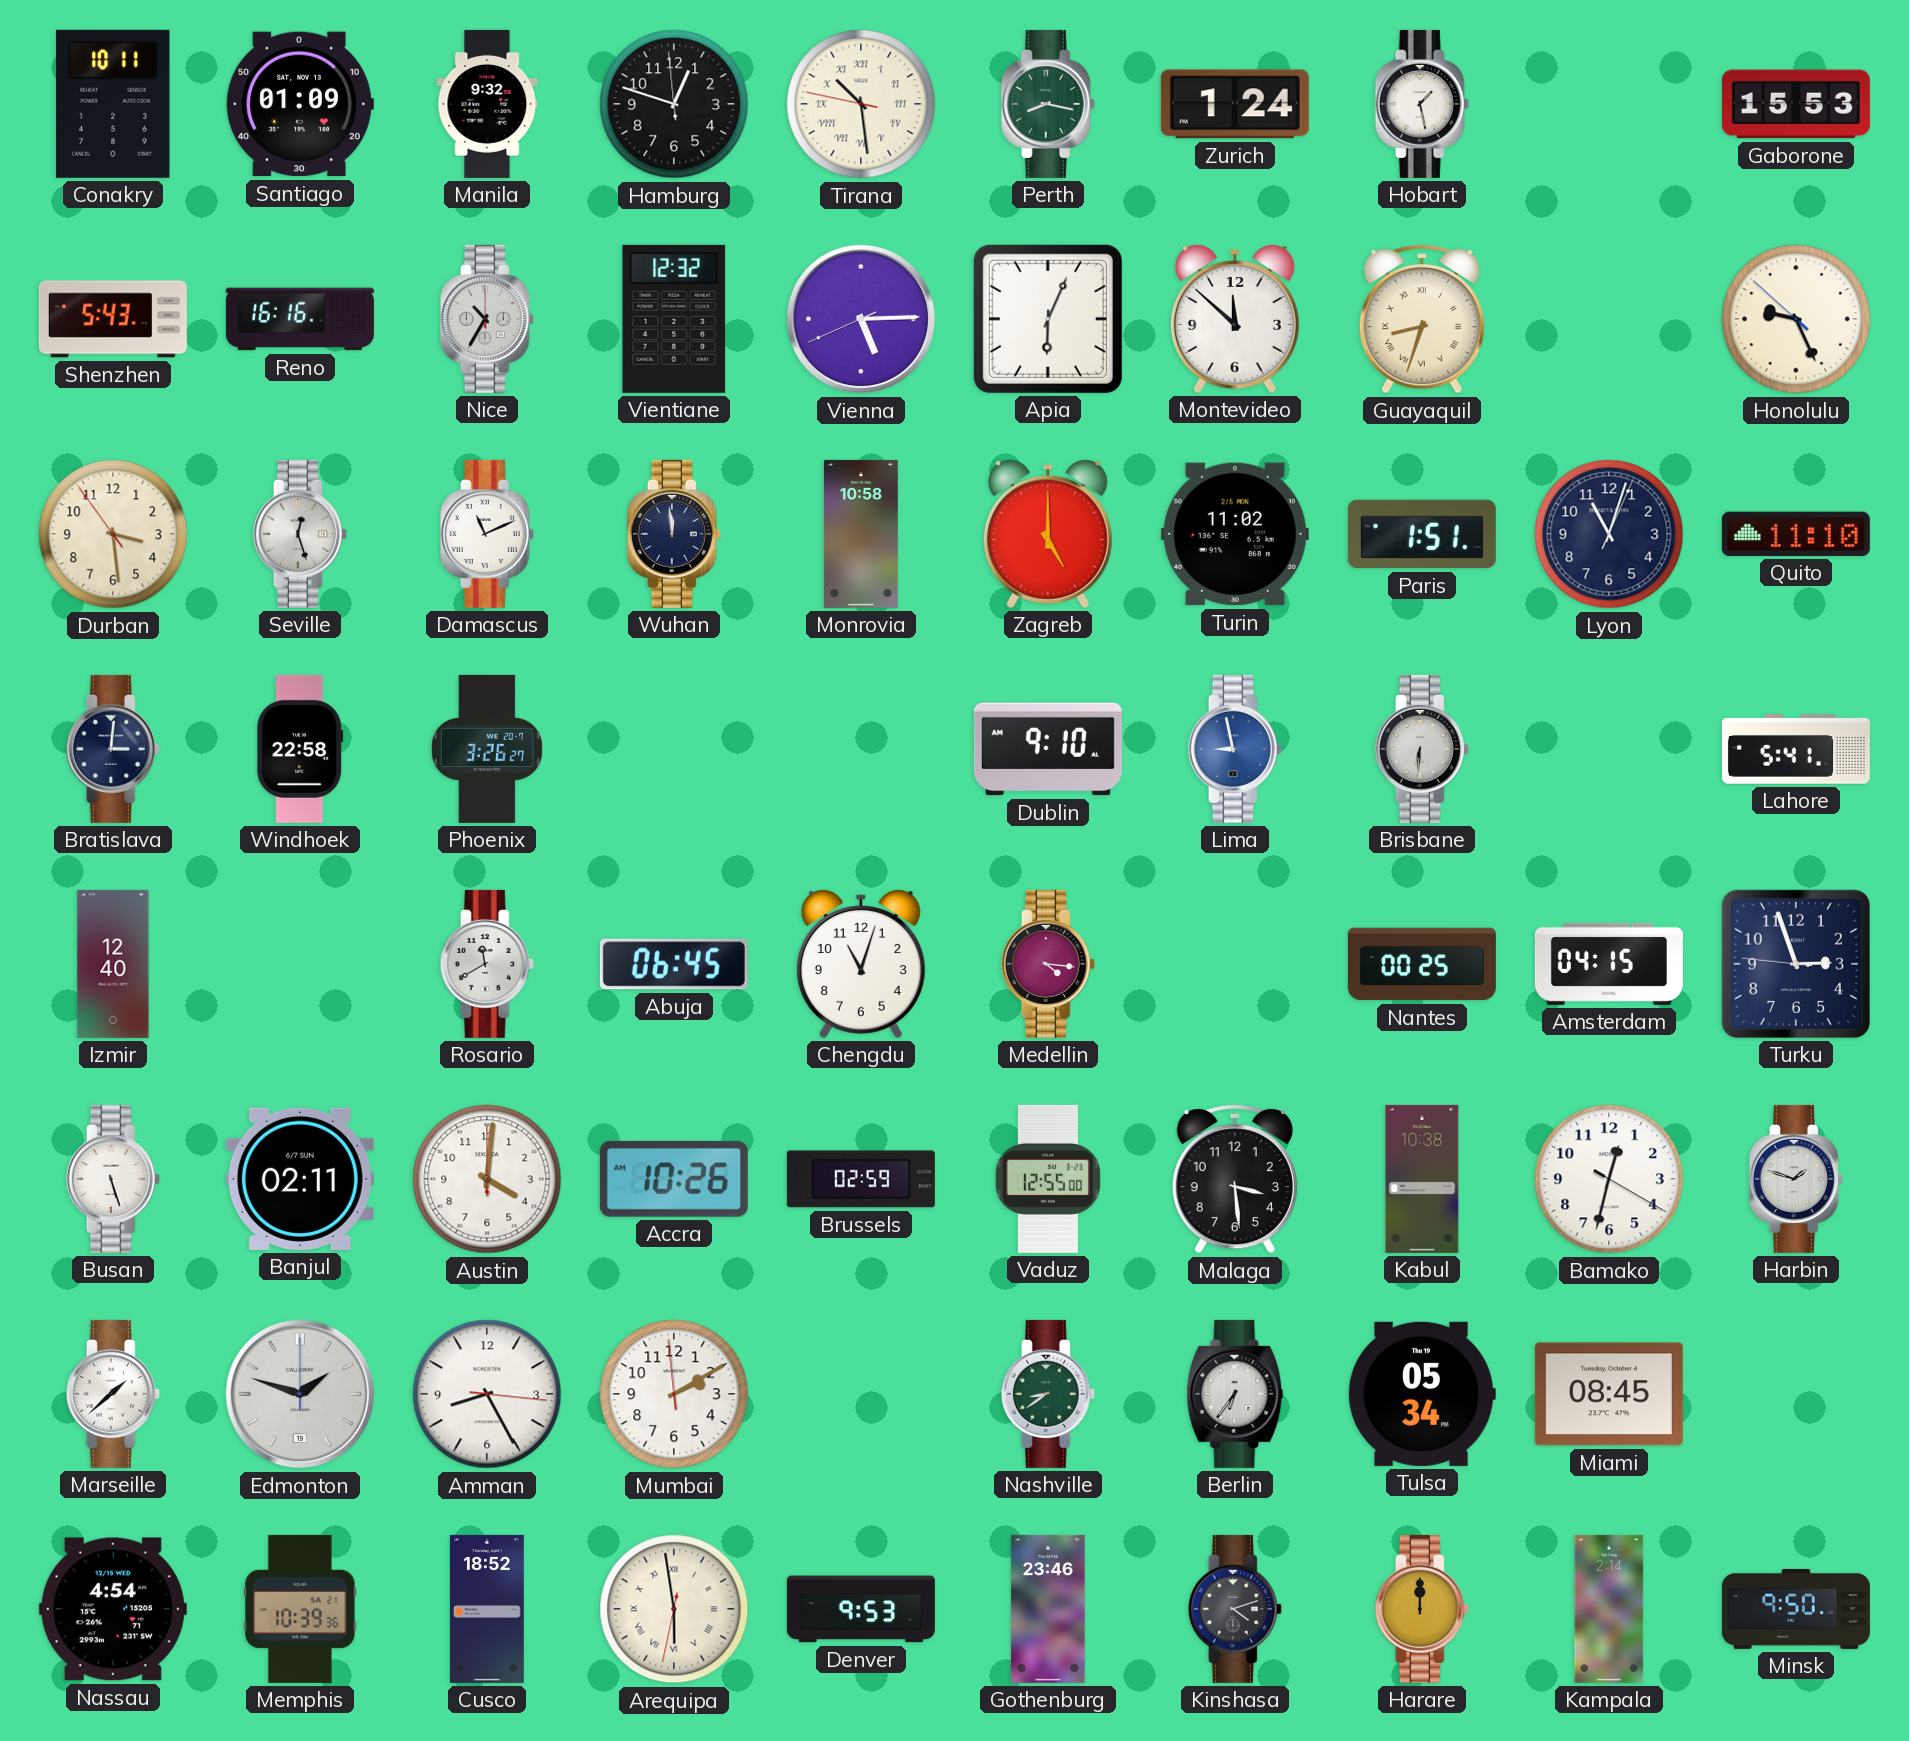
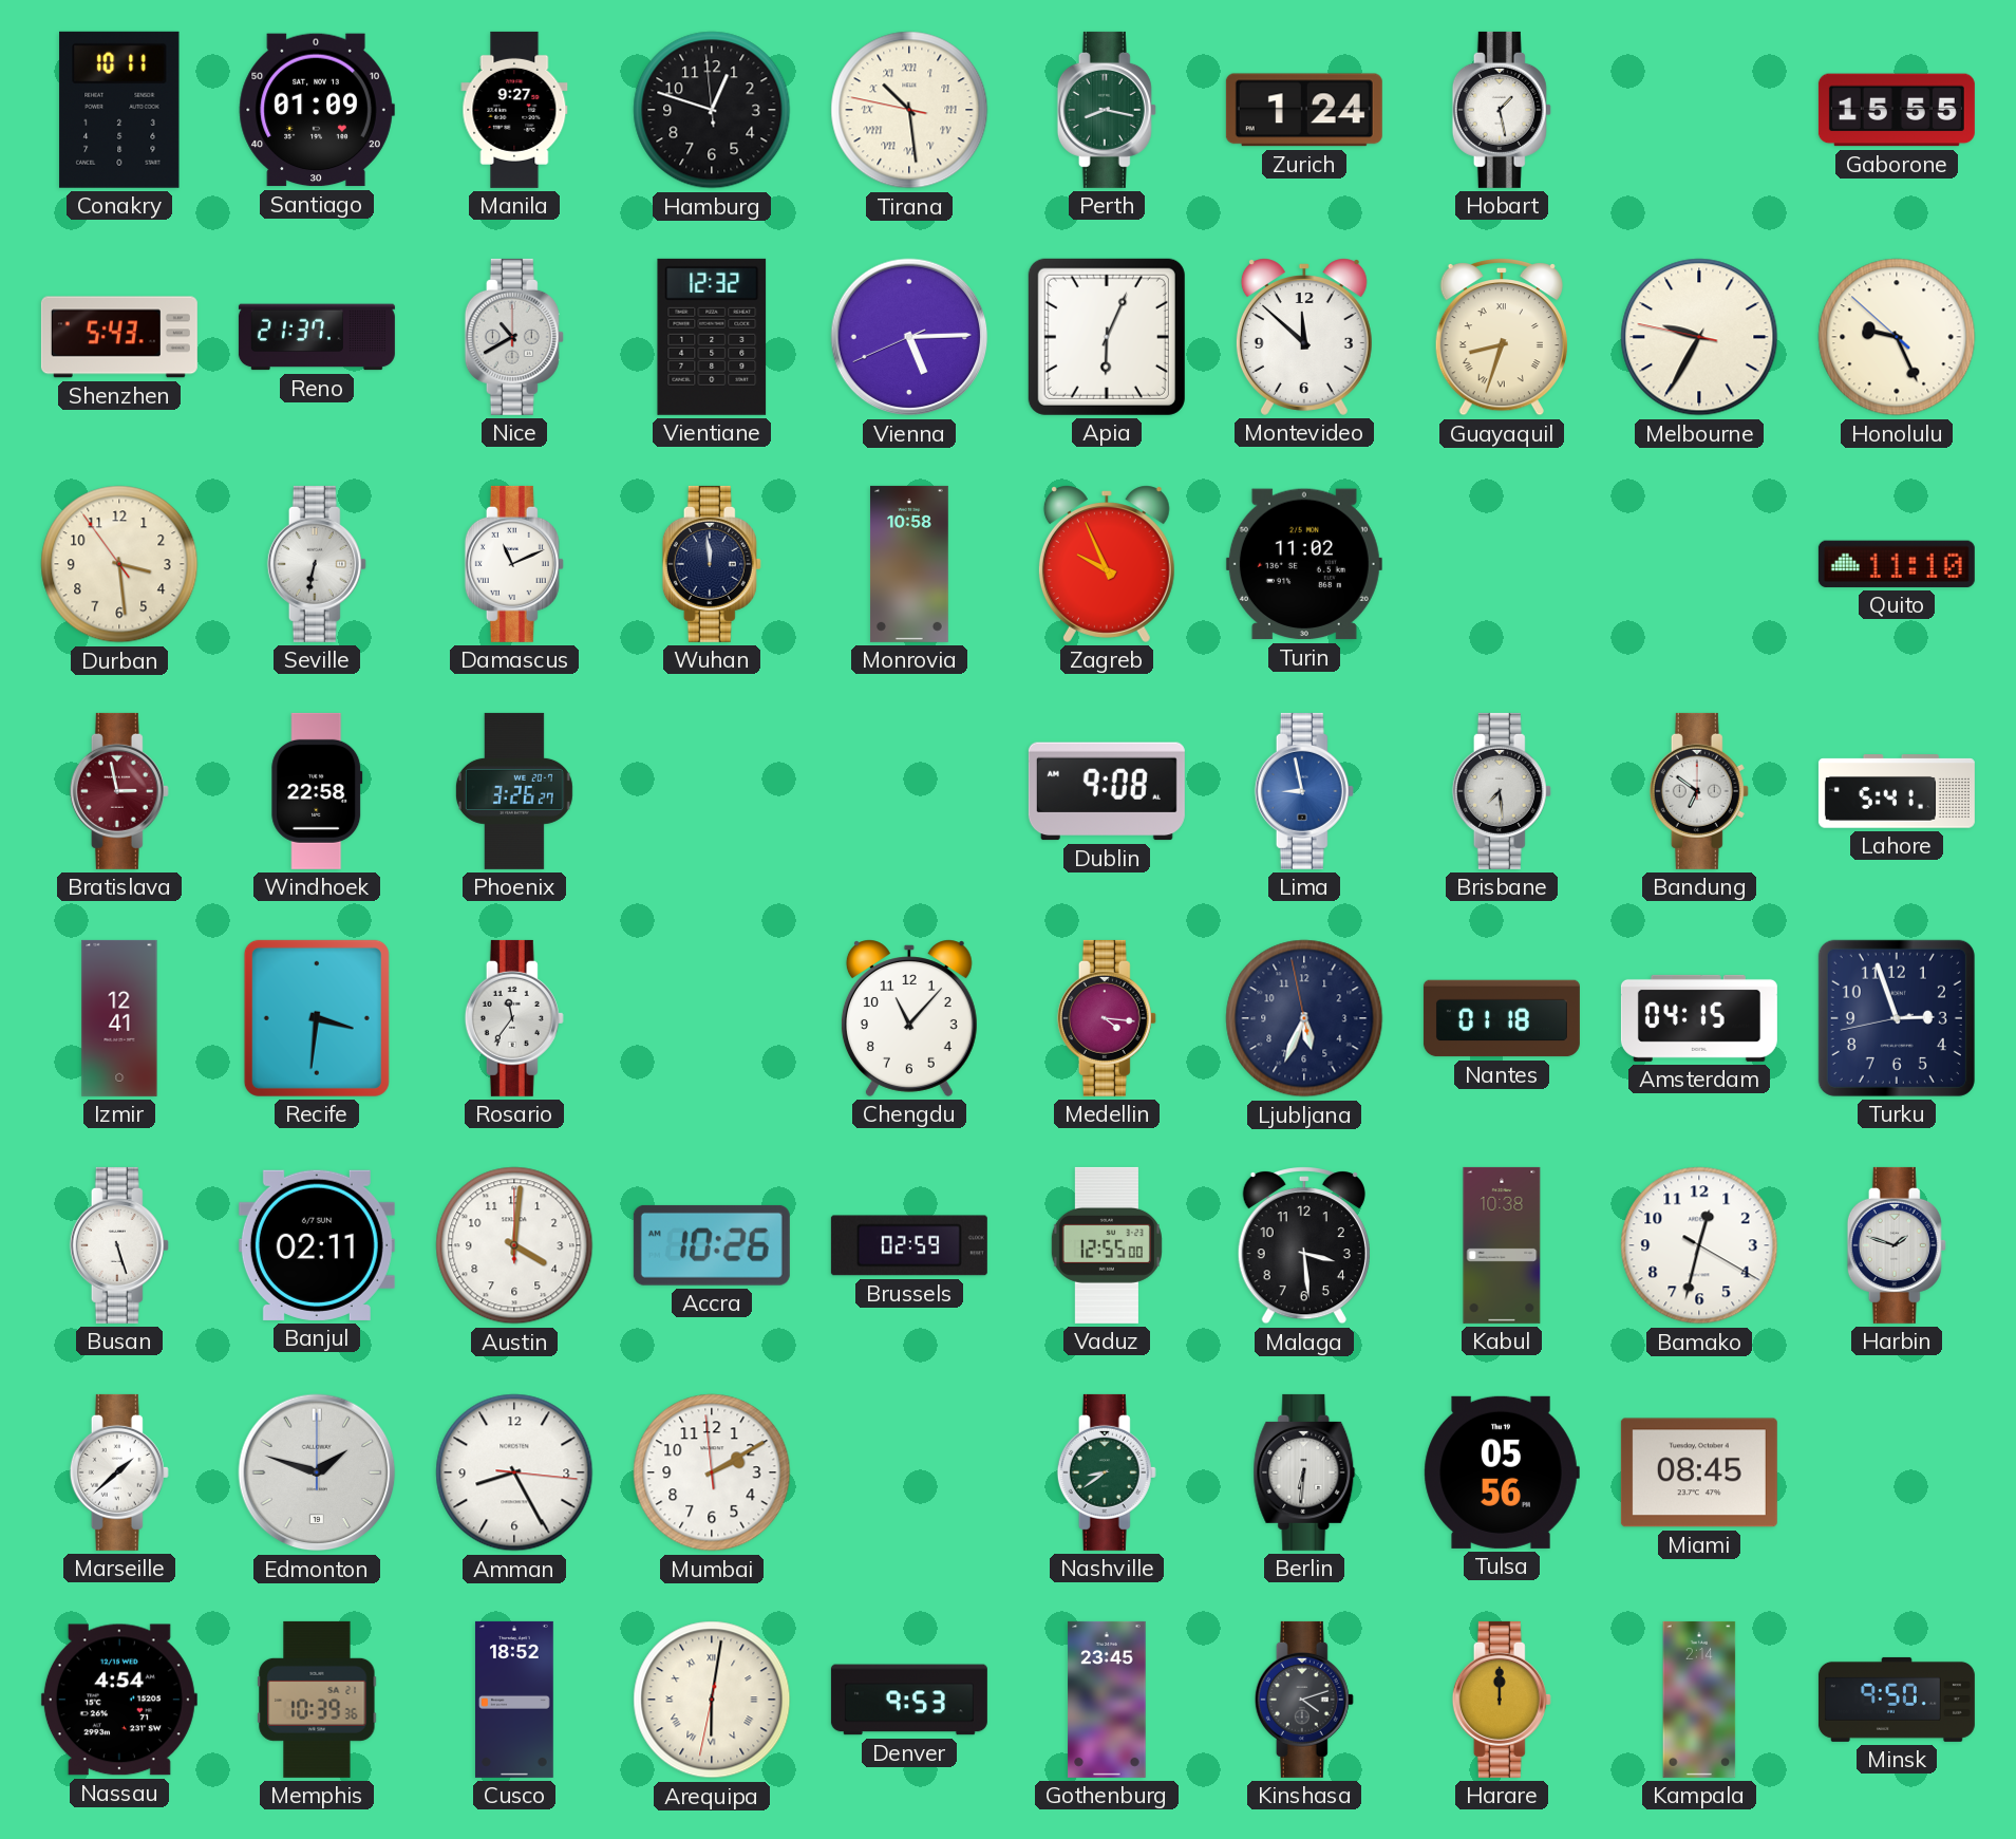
Manila: 9:32 -> 9:27
Gaborone: 15:53 -> 15:55
Reno: 16:16 -> 21:37
Nice: 10:35 -> 10:40
Melbourne: none -> 9:34
Seville: 12:27 -> 6:32
Zagreb: 5:00 -> 9:56
Paris: 1:51 -> none
Lyon: 11:03 -> none
Bratislava: 3:01 -> 2:58
Bratislava dial: navy -> burgundy
Dublin: 9:10 -> 9:08
Brisbane: 6:31 -> 7:29
Bandung: none -> 6:51
Izmir: 12:40 -> 12:41
Recife: none -> 3:31
Rosario: 11:40 -> 11:36
Abuja: 06:45 -> none
Chengdu: 11:03 -> 11:07
Ljubljana: none -> 5:33
Nantes: 00:25 -> 01:18
Turku: 2:56:46 -> 2:56:43
Berlin: 6:36 -> 6:31
Tulsa: 05:34 -> 05:56
Arequipa: 5:58 -> 6:01
Gothenburg: 23:46 -> 23:45
